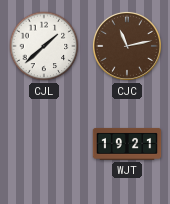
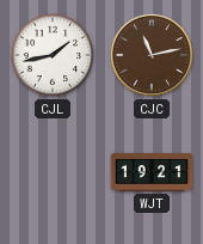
CJL: 1:38 -> 1:43
